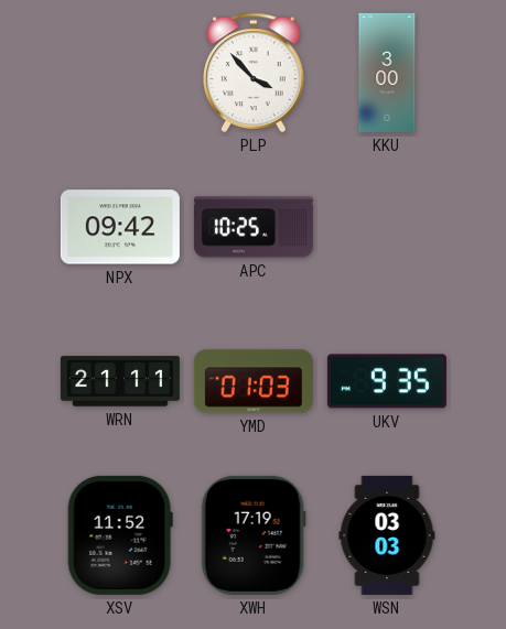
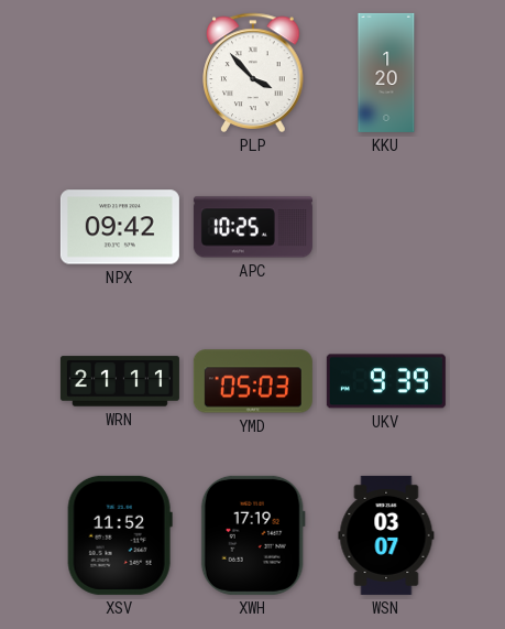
KKU: 3:00 -> 1:20
YMD: 01:03 -> 05:03
UKV: 9:35 -> 9:39
WSN: 03:03 -> 03:07
